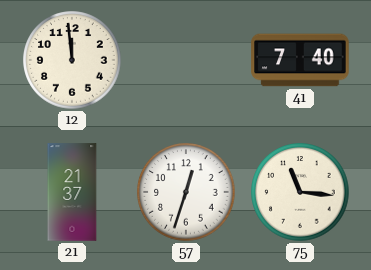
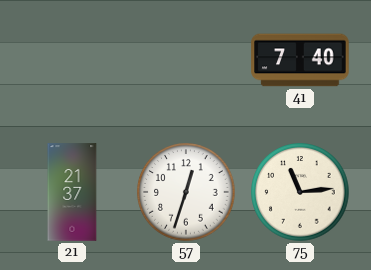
12: 11:59 -> none
75: 11:16 -> 11:14
